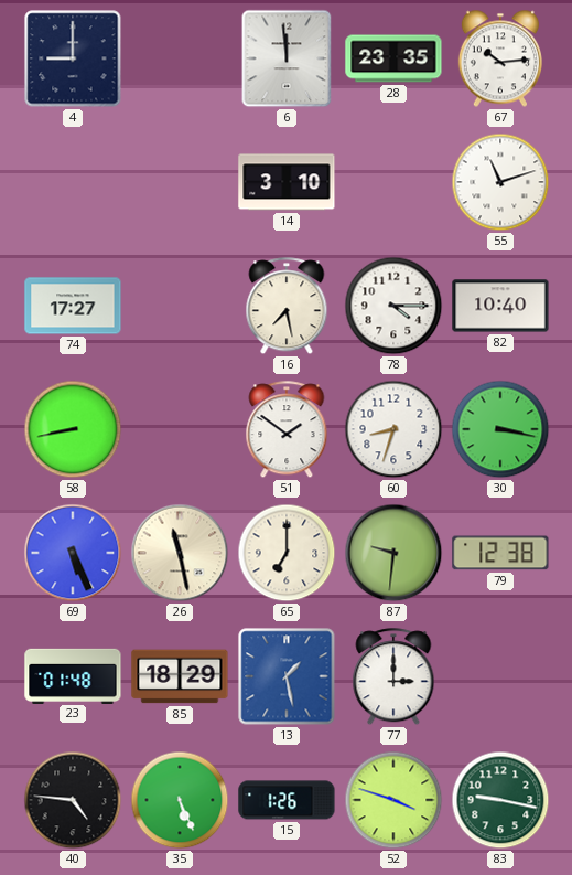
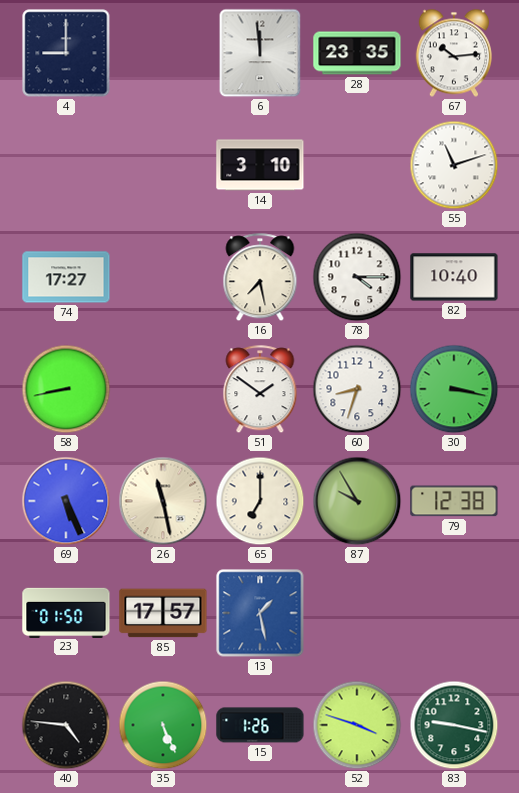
87: 9:31 -> 9:55
23: 01:48 -> 01:50
85: 18:29 -> 17:57
77: 3:00 -> none
